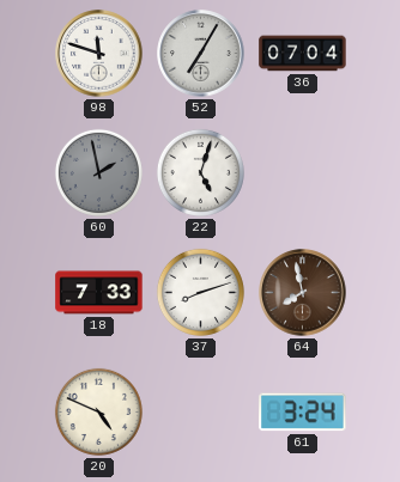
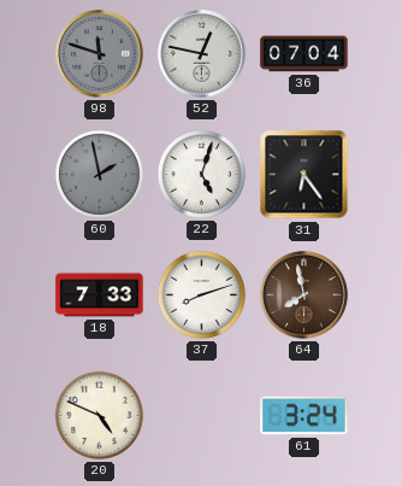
98 dial: white -> grey
52: 7:05 -> 12:47
31: none -> 6:24
